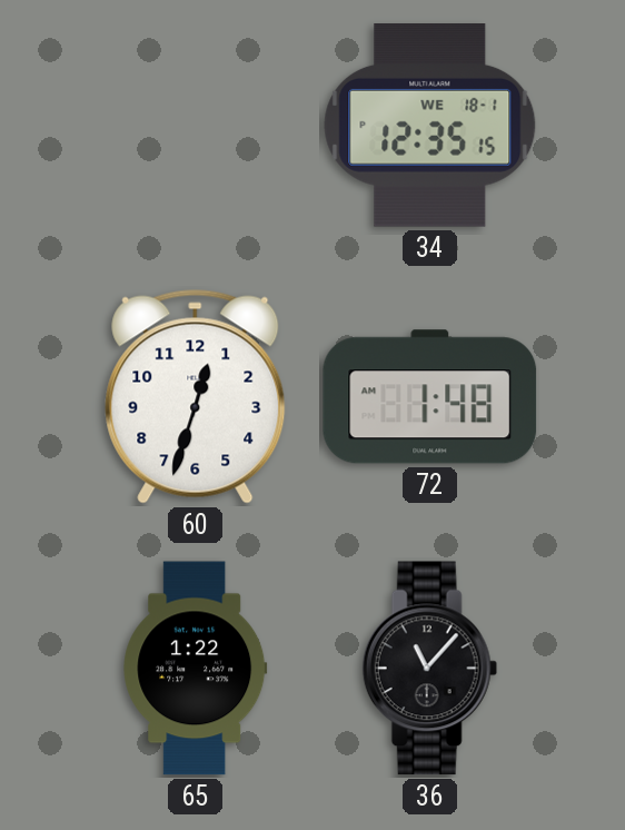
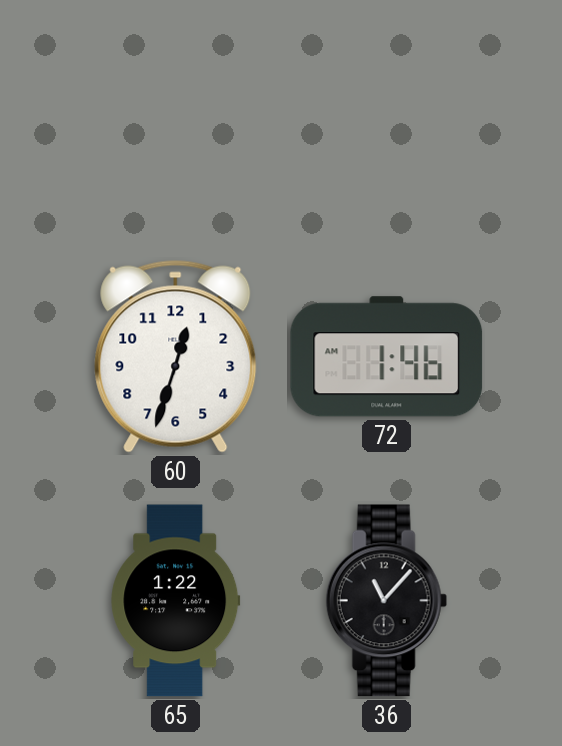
34: 12:35 -> none
72: 1:48 -> 1:46
